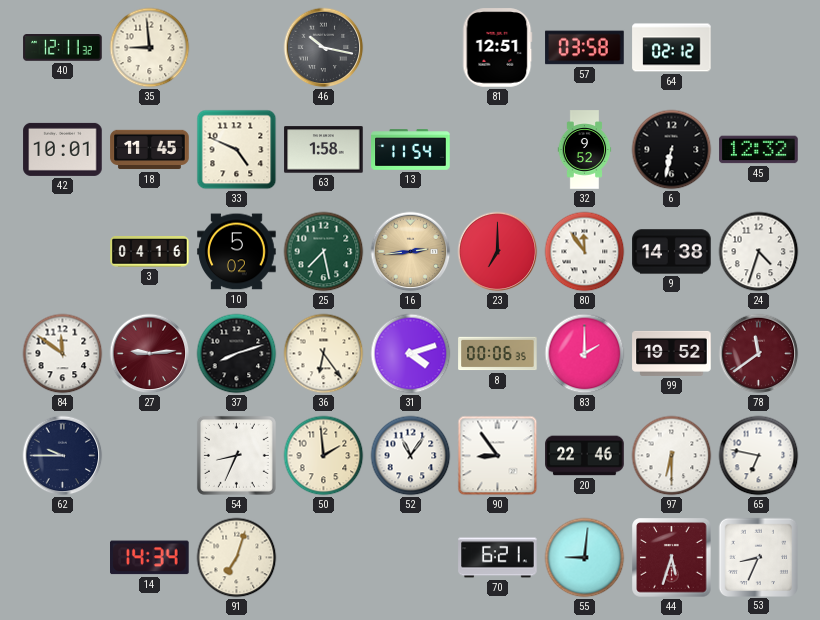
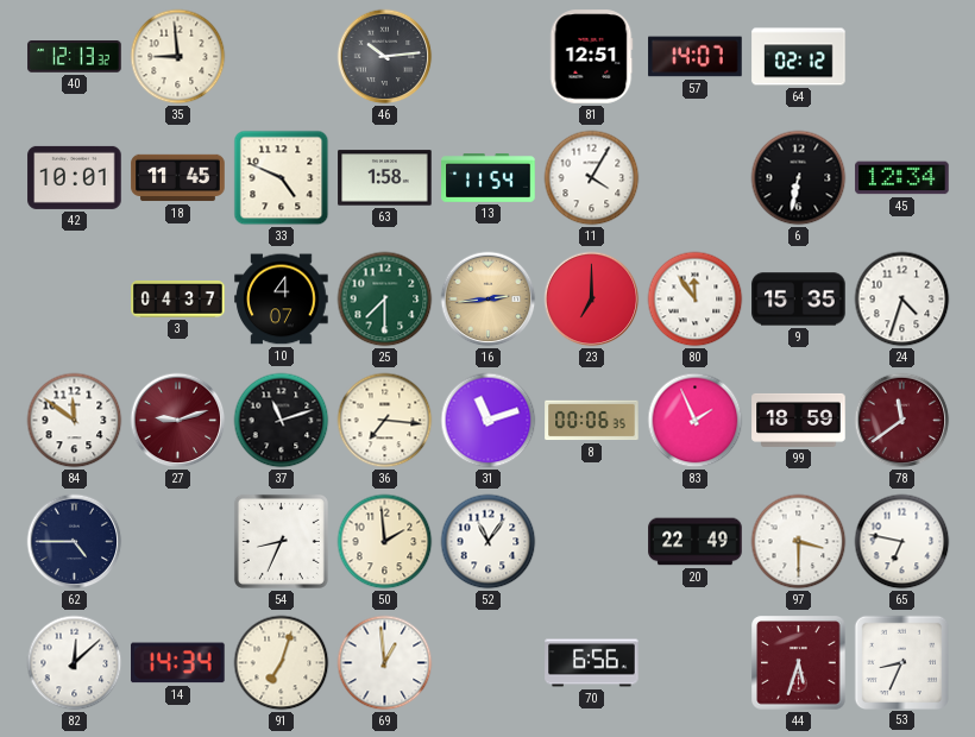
40: 12:11 -> 12:13
46: 10:17 -> 10:14
57: 03:58 -> 14:07
11: none -> 4:05
32: 9:52 -> none
45: 12:32 -> 12:34
3: 04:16 -> 04:37
10: 5:02 -> 4:07
25: 7:28 -> 7:30
9: 14:38 -> 15:35
27: 9:14 -> 9:12
37: 8:12 -> 11:12
36: 6:24 -> 7:16
31: 4:12 -> 11:12
83: 2:00 -> 1:56
99: 19:52 -> 18:59
62: 9:45 -> 4:45
90: 8:54 -> none
20: 22:46 -> 22:49
97: 6:30 -> 3:30
82: none -> 12:08
69: none -> 12:59
70: 6:21 -> 6:56
55: 9:01 -> none
